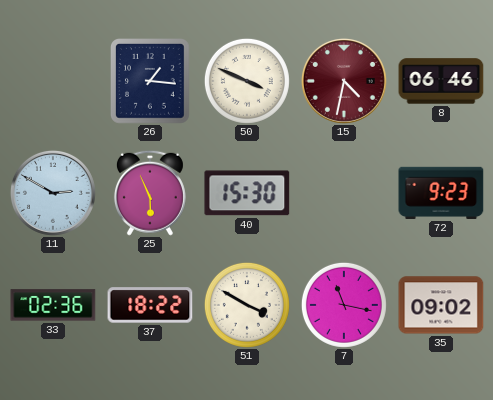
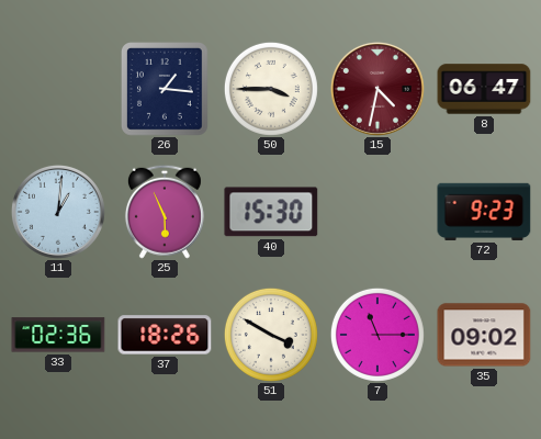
50: 3:49 -> 3:45
8: 06:46 -> 06:47
11: 2:50 -> 1:01
37: 18:22 -> 18:26
7: 11:17 -> 11:15
